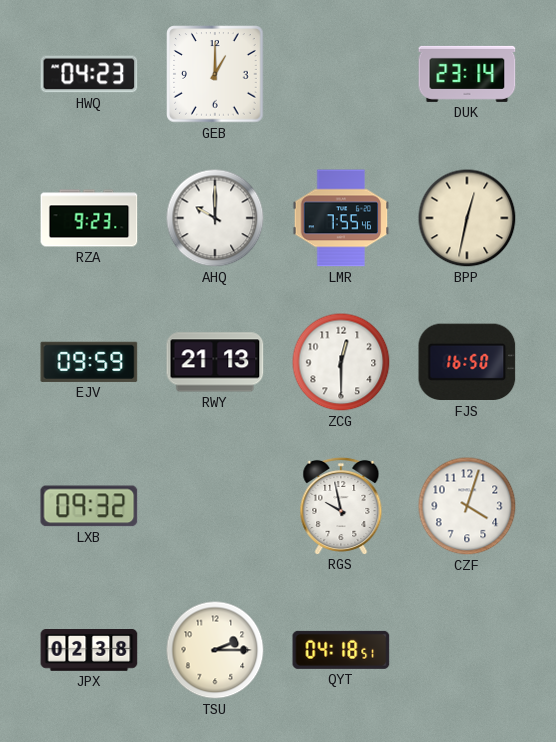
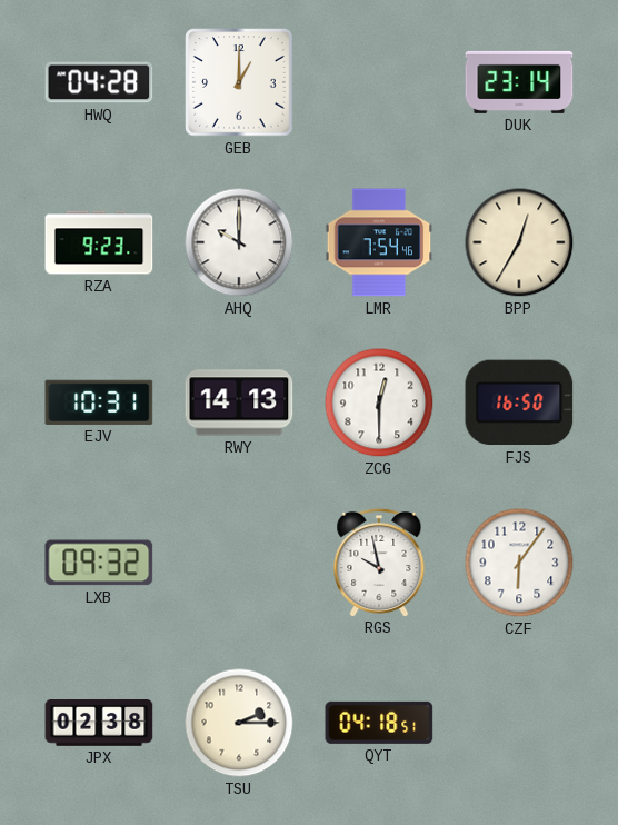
HWQ: 04:23 -> 04:28
LMR: 7:55 -> 7:54
BPP: 12:32 -> 12:35
EJV: 09:59 -> 10:31
RWY: 21:13 -> 14:13
CZF: 4:03 -> 6:06
